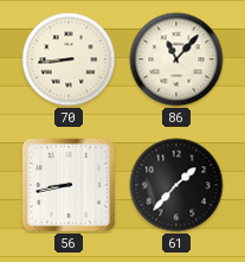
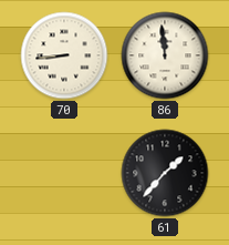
86: 11:07 -> 11:59
56: 8:43 -> none
